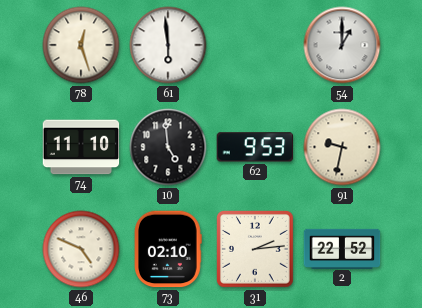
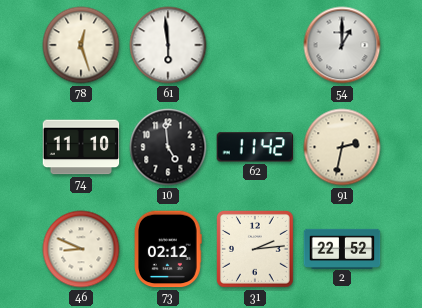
62: 9:53 -> 11:42
91: 9:32 -> 2:32
46: 4:49 -> 8:49
73: 02:10 -> 02:12
